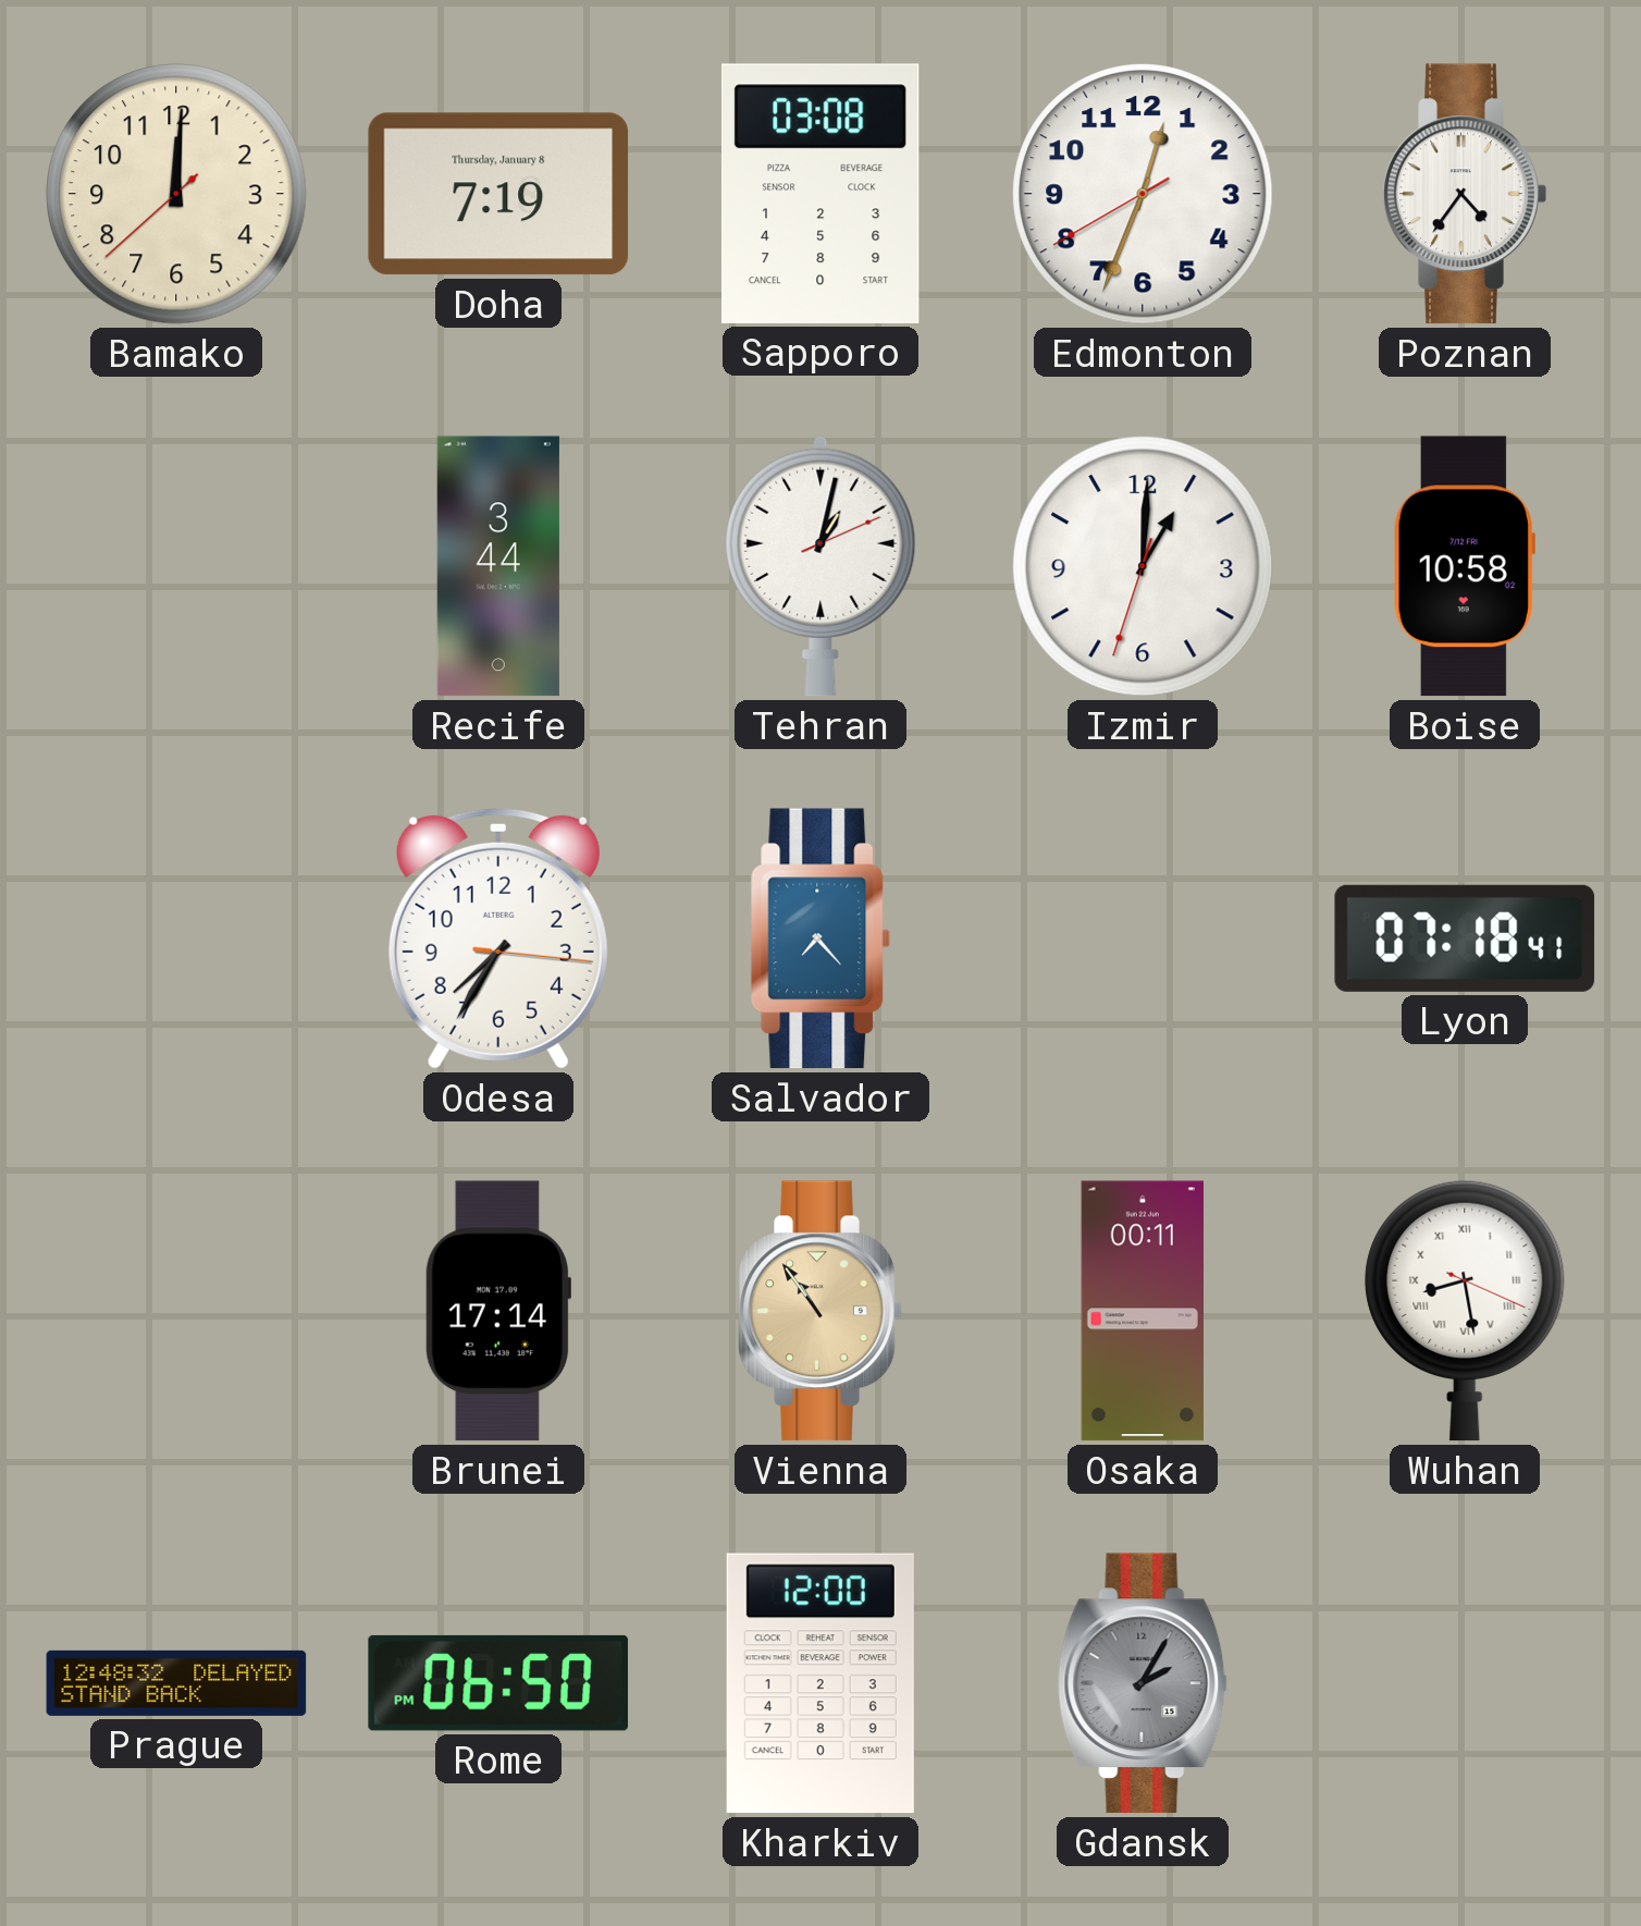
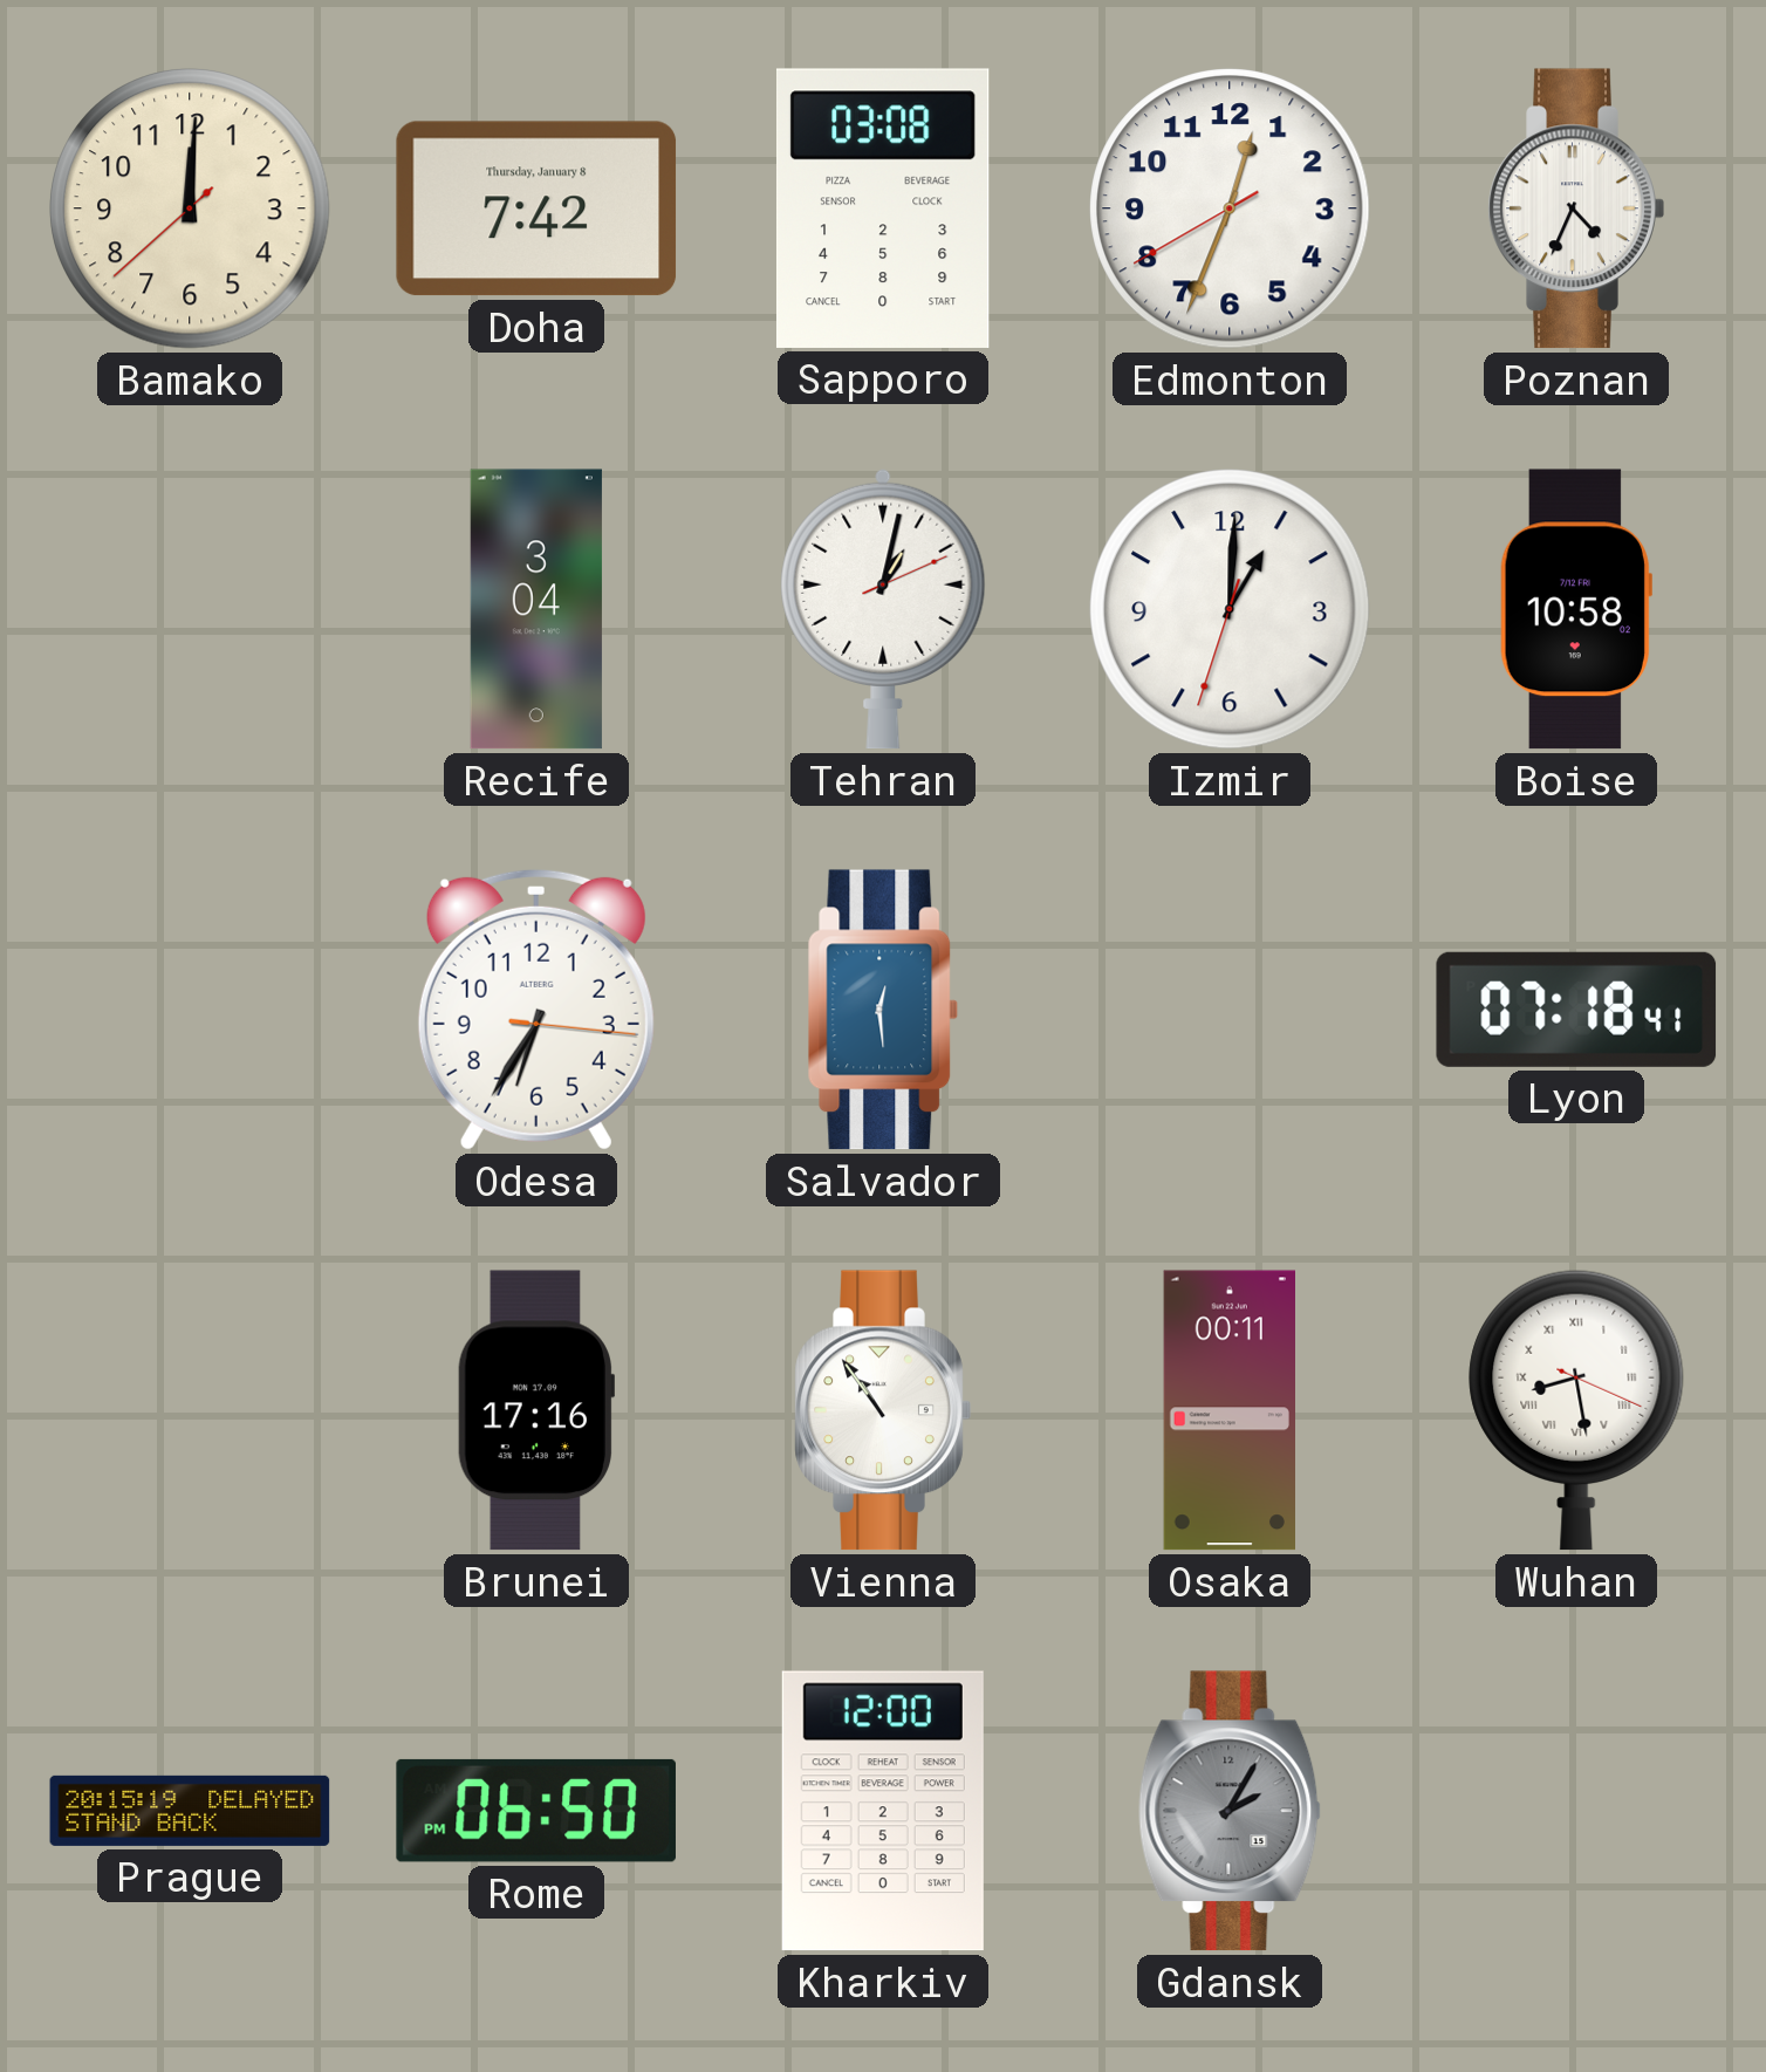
Doha: 7:19 -> 7:42
Poznan: 4:36 -> 4:34
Recife: 3:44 -> 3:04
Odesa: 7:35 -> 6:35
Salvador: 7:23 -> 12:29
Brunei: 17:14 -> 17:16
Vienna dial: champagne -> white
Prague: 12:48 -> 20:15
